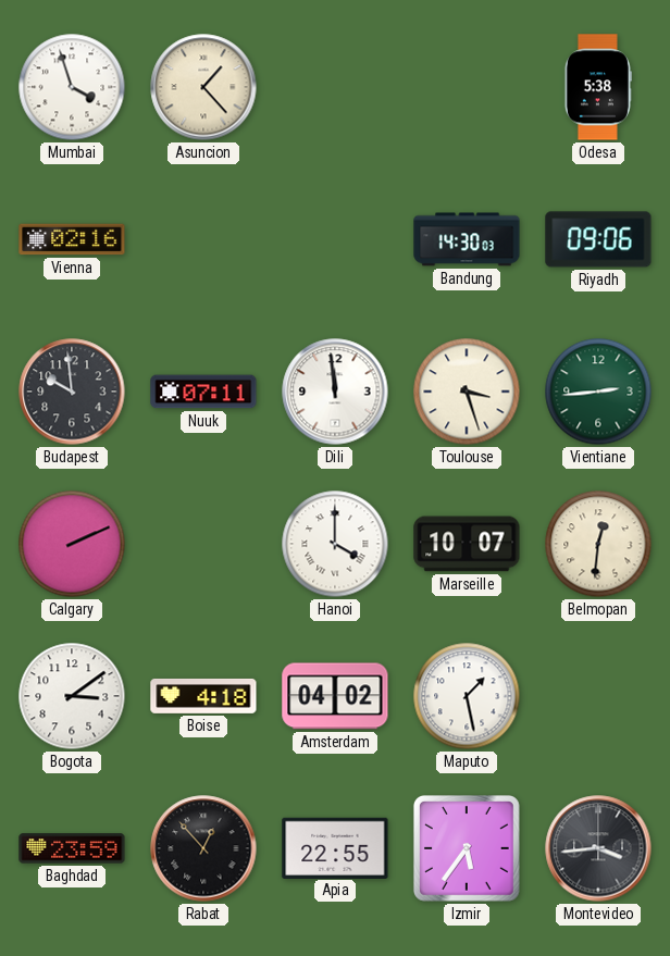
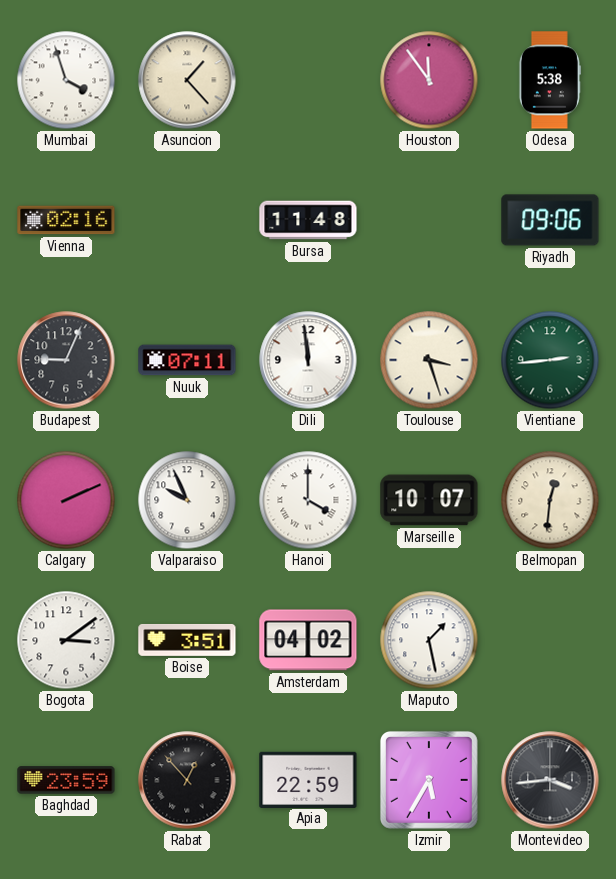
Houston: none -> 11:54
Bursa: none -> 11:48
Bandung: 14:30 -> none
Budapest: 9:59 -> 9:04
Valparaiso: none -> 9:56
Boise: 4:18 -> 3:51
Apia: 22:55 -> 22:59
Izmir: 5:36 -> 5:35
